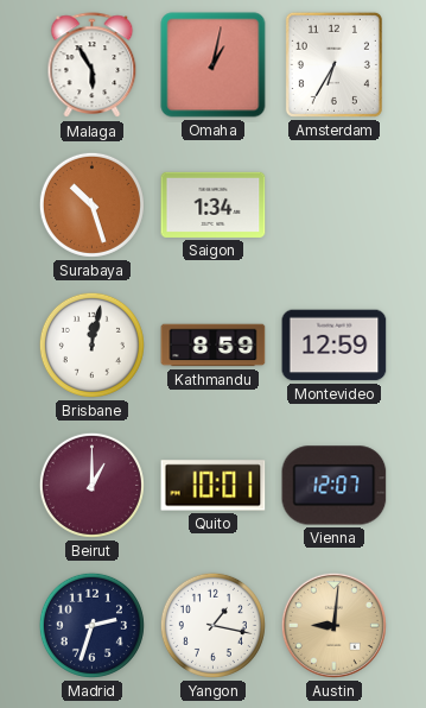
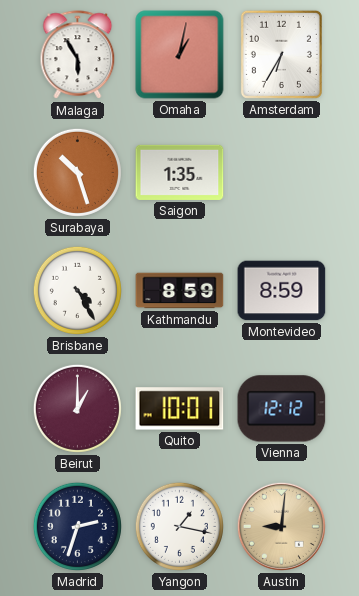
Saigon: 1:34 -> 1:35
Brisbane: 12:02 -> 4:25
Montevideo: 12:59 -> 8:59
Vienna: 12:07 -> 12:12
